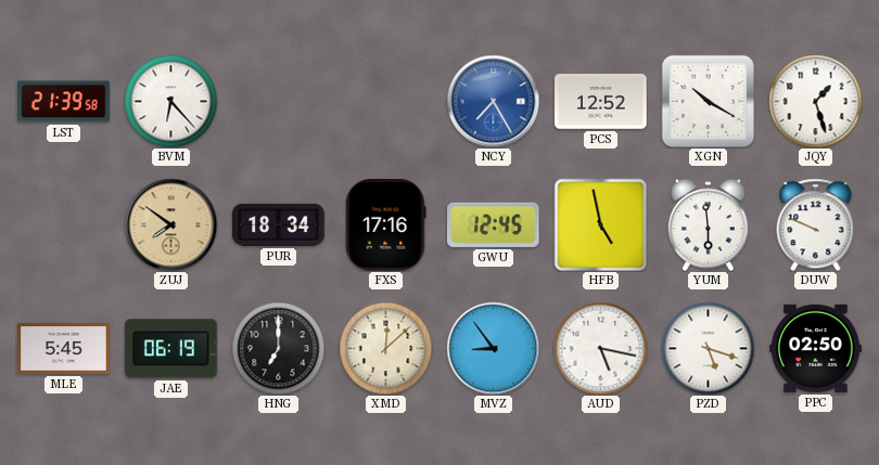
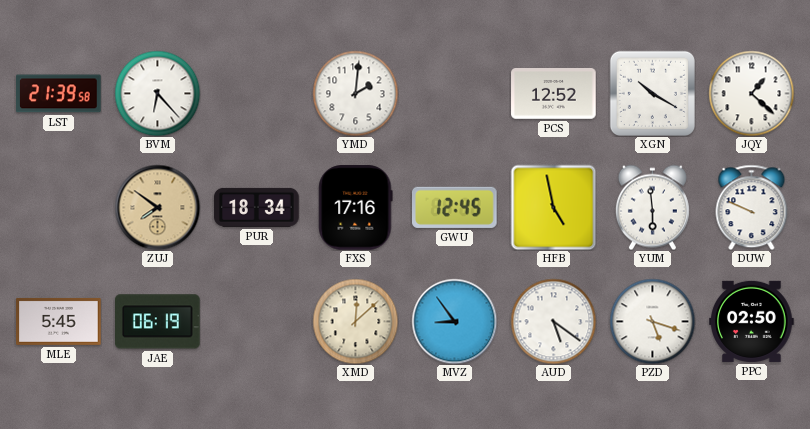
YMD: none -> 2:01
NCY: 7:25 -> none
JQY: 1:27 -> 1:22
HNG: 7:00 -> none
AUD: 5:17 -> 5:21
